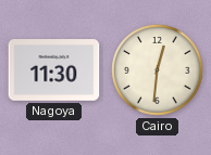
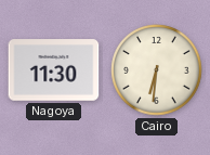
Cairo: 12:31 -> 6:31
